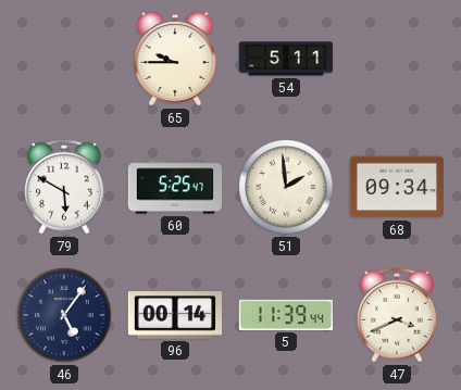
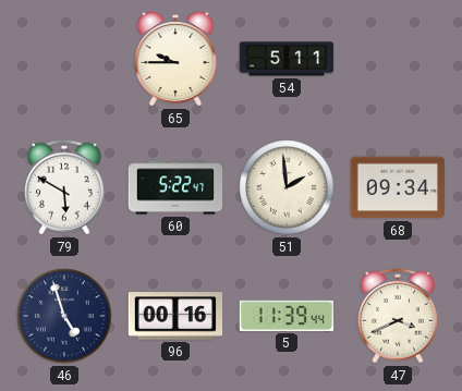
60: 5:25 -> 5:22
46: 5:06 -> 4:57
96: 00:14 -> 00:16
